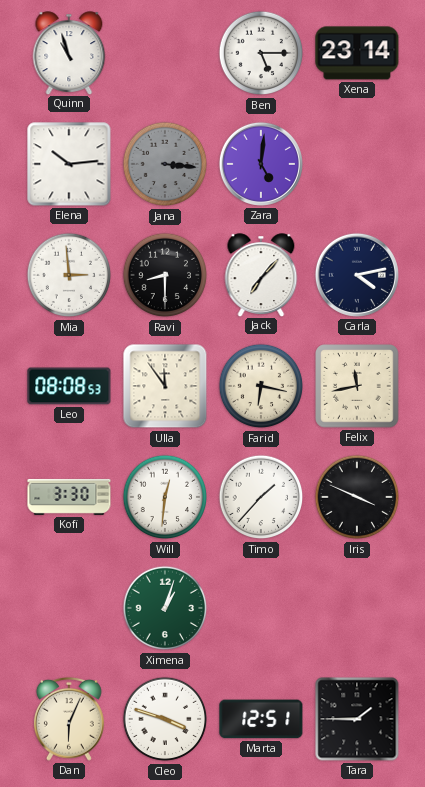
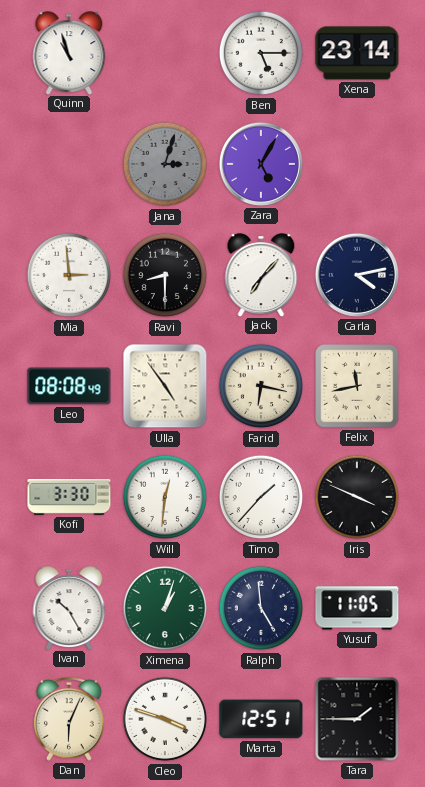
Elena: 10:14 -> none
Jana: 3:16 -> 3:03
Zara: 5:01 -> 5:05
Leo: 08:08:53 -> 08:08:49
Ulla: 11:54 -> 4:54
Ivan: none -> 10:25
Ralph: none -> 4:59
Yusuf: none -> 11:05
